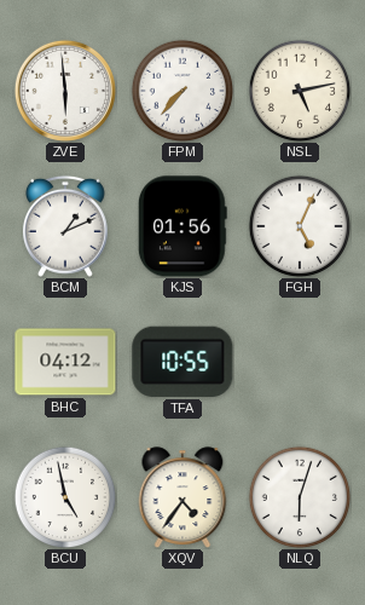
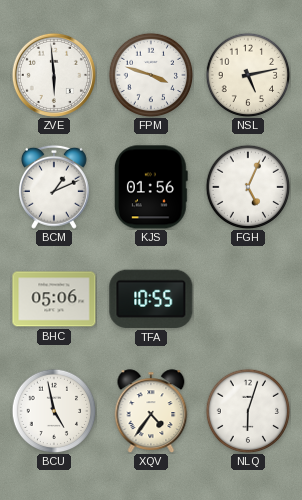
FPM: 7:37 -> 3:48
BHC: 04:12 -> 05:06
